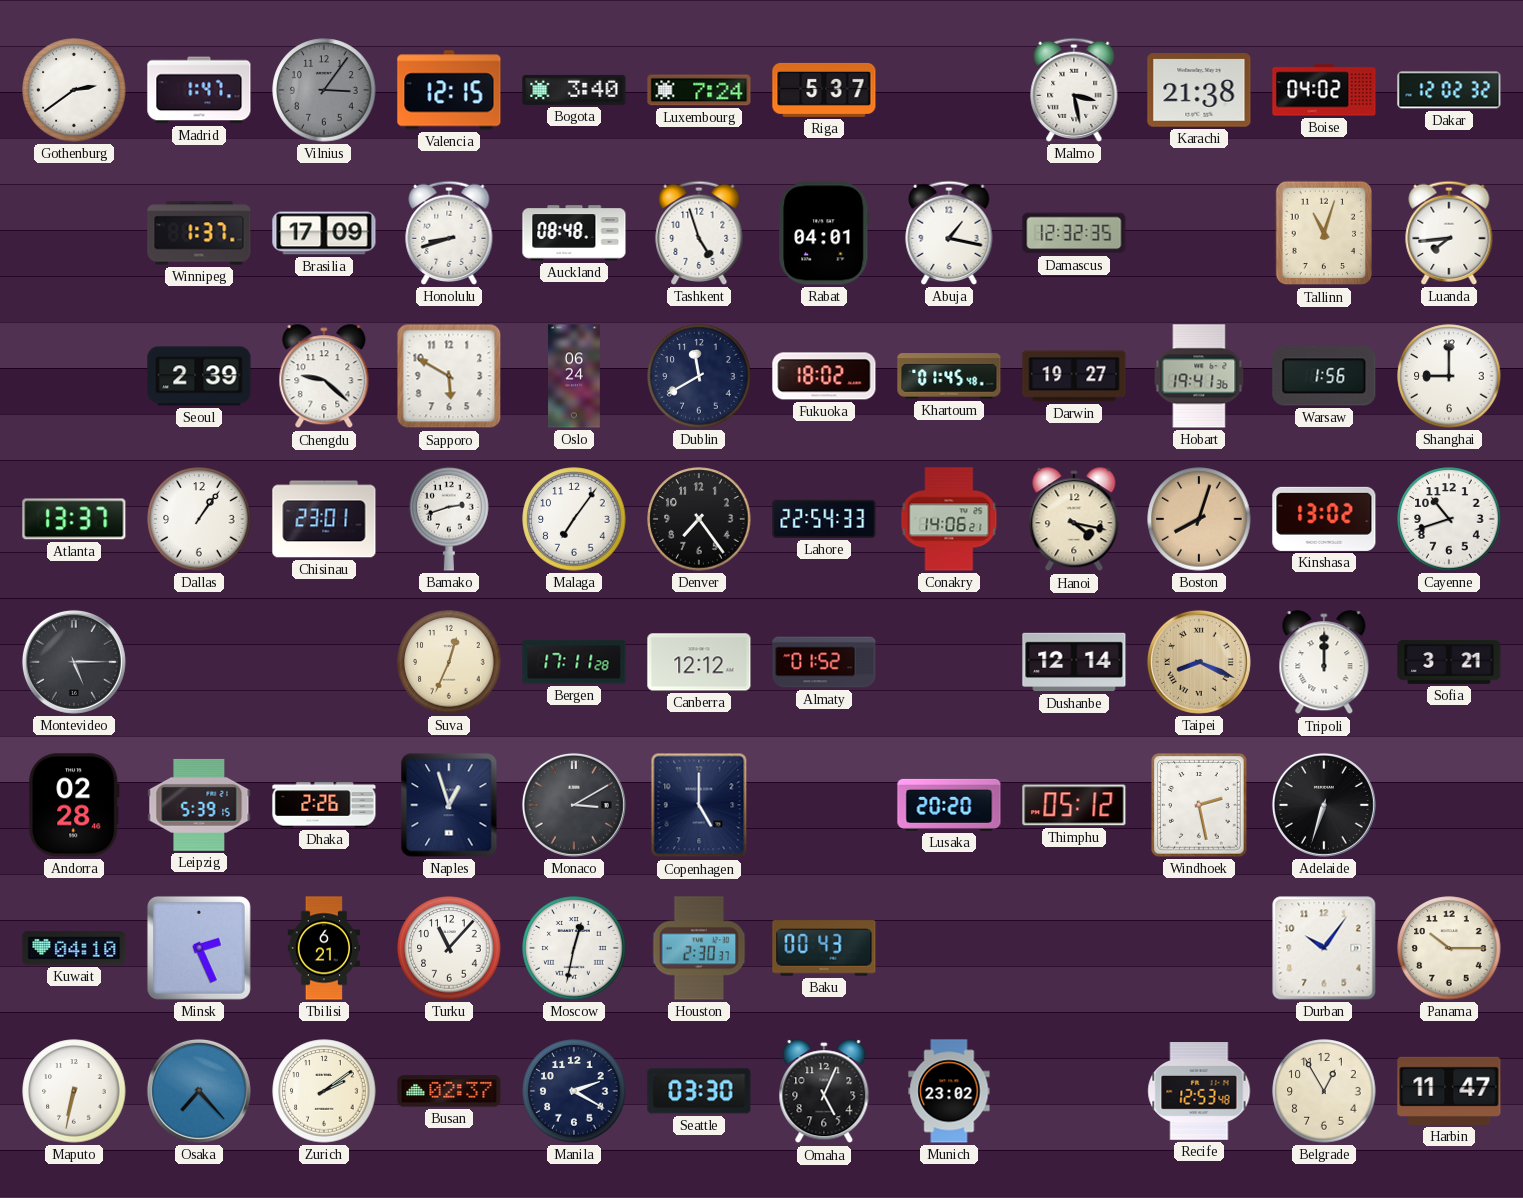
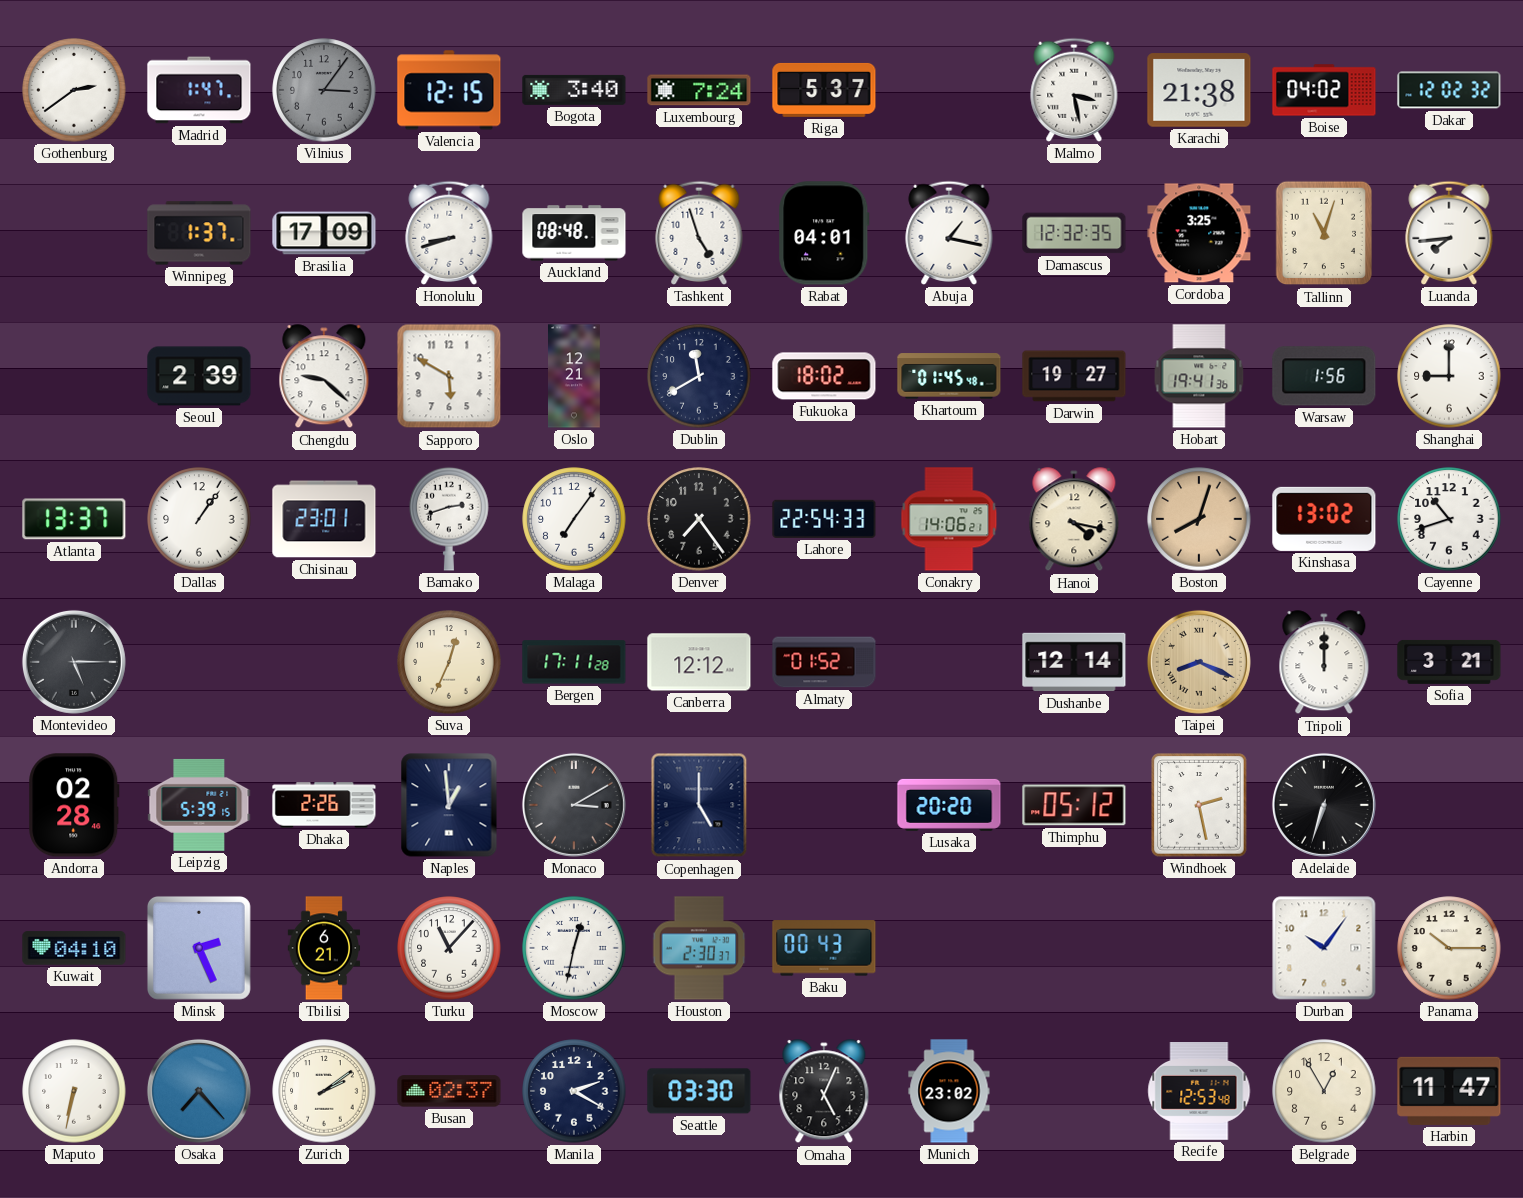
Cordoba: none -> 3:25
Oslo: 06:24 -> 12:21
Naples: 12:57 -> 12:59
